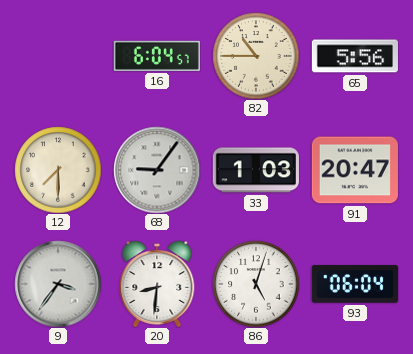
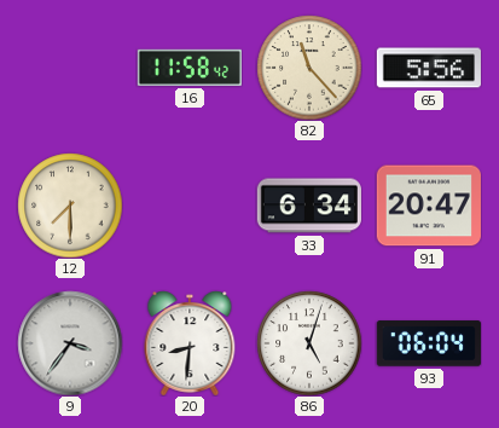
16: 6:04 -> 11:58
82: 10:45 -> 11:23
68: 9:06 -> none
33: 1:03 -> 6:34
